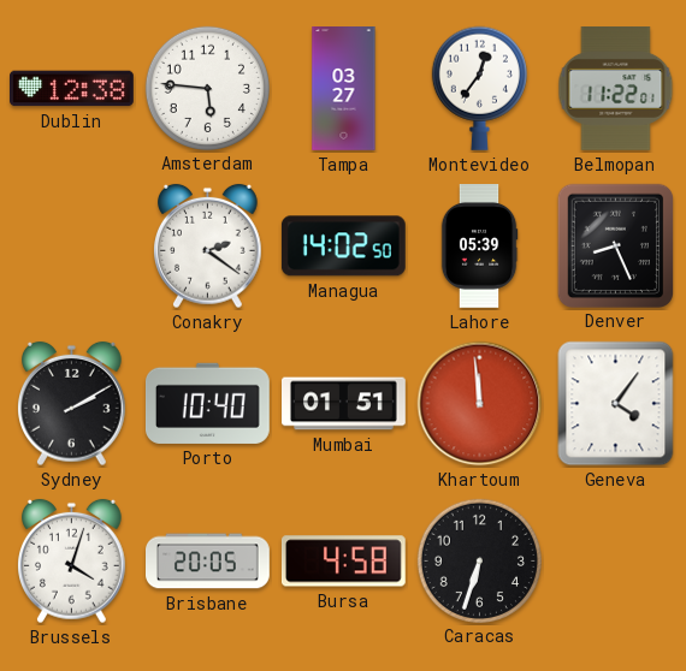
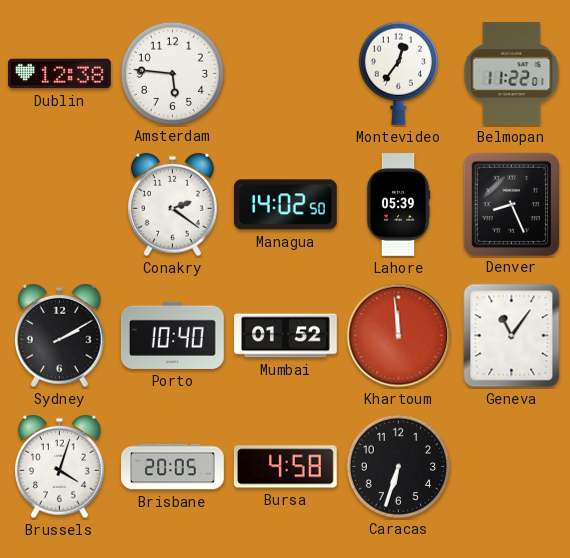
Tampa: 03:27 -> none
Mumbai: 01:51 -> 01:52
Geneva: 4:06 -> 11:06
